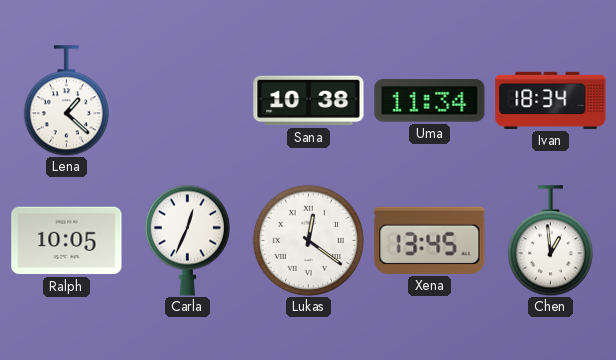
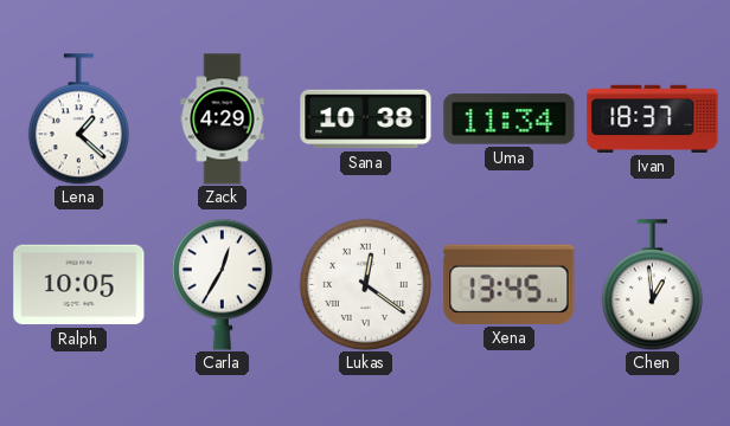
Zack: none -> 4:29
Ivan: 18:34 -> 18:37
Carla: 12:34 -> 12:35
